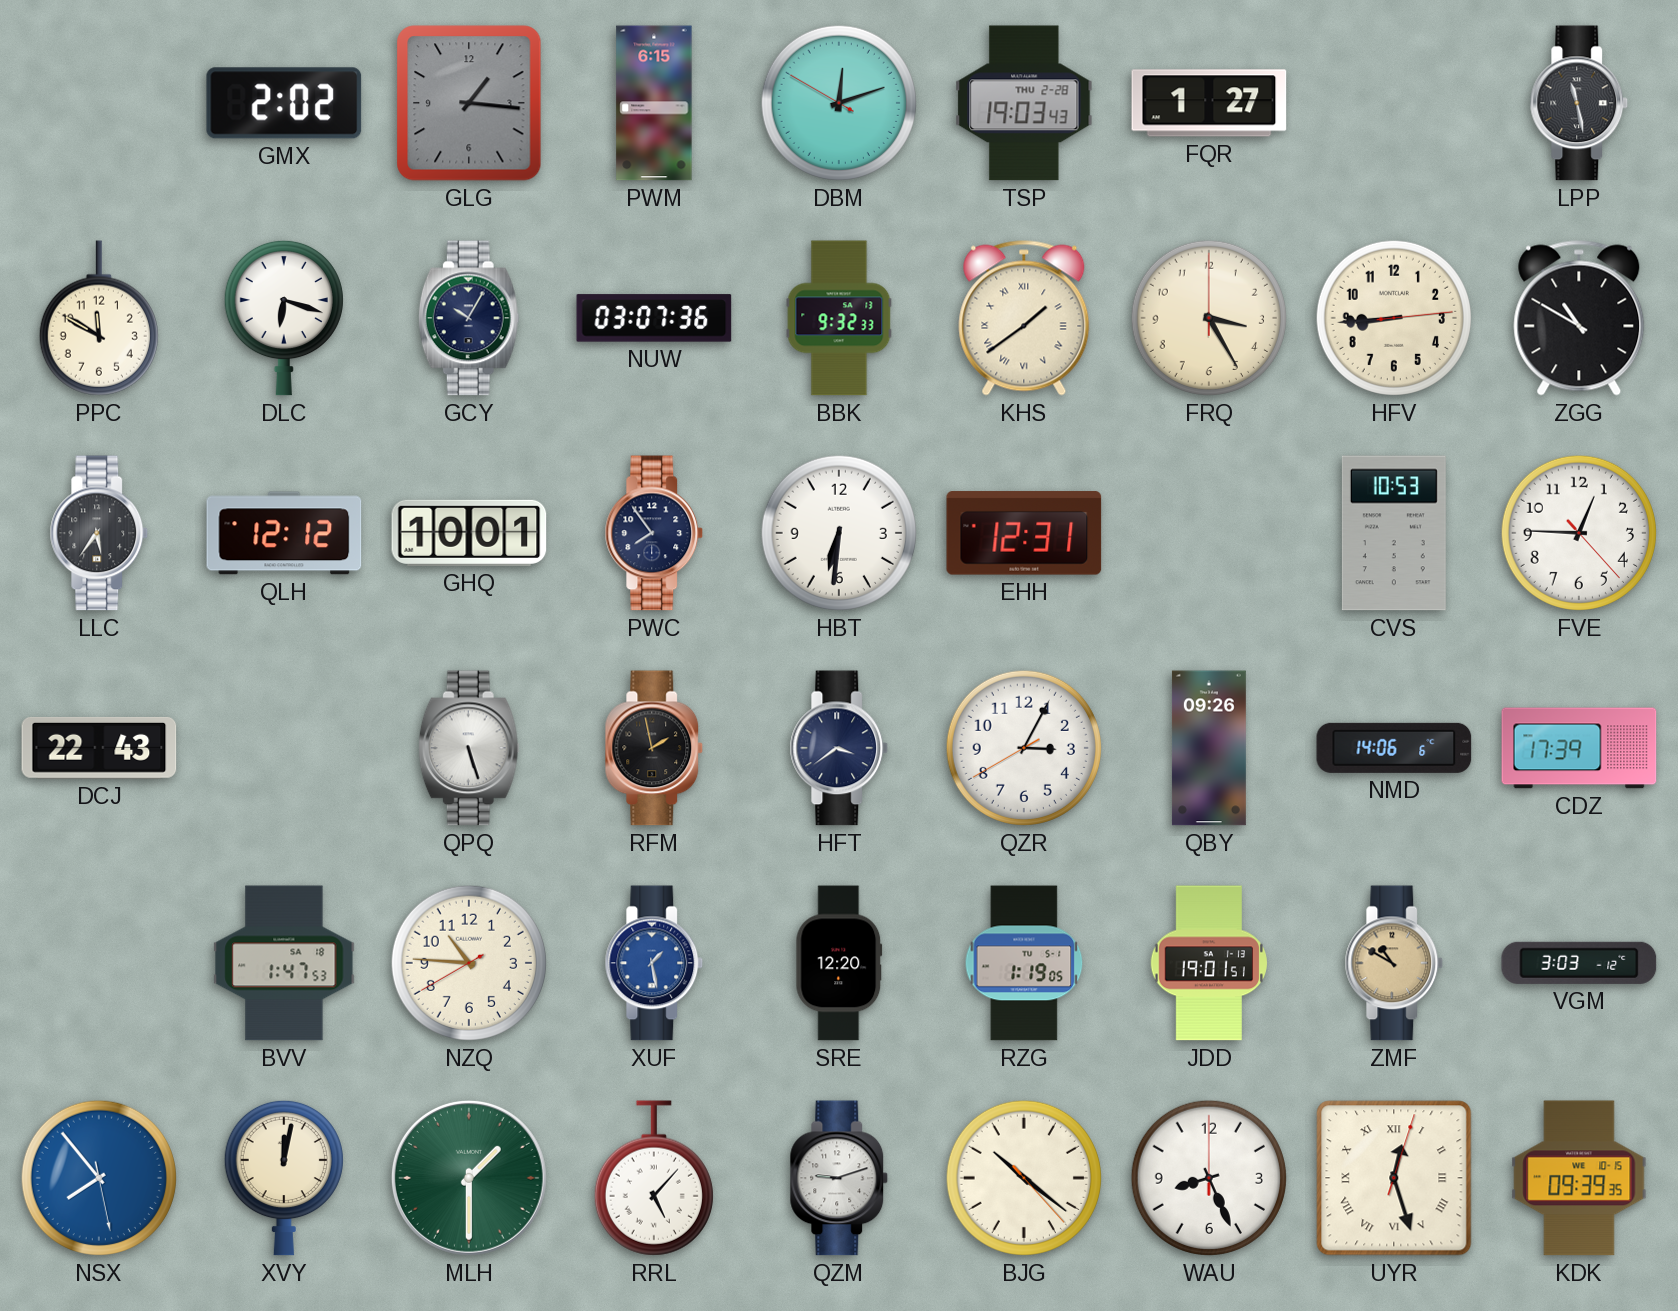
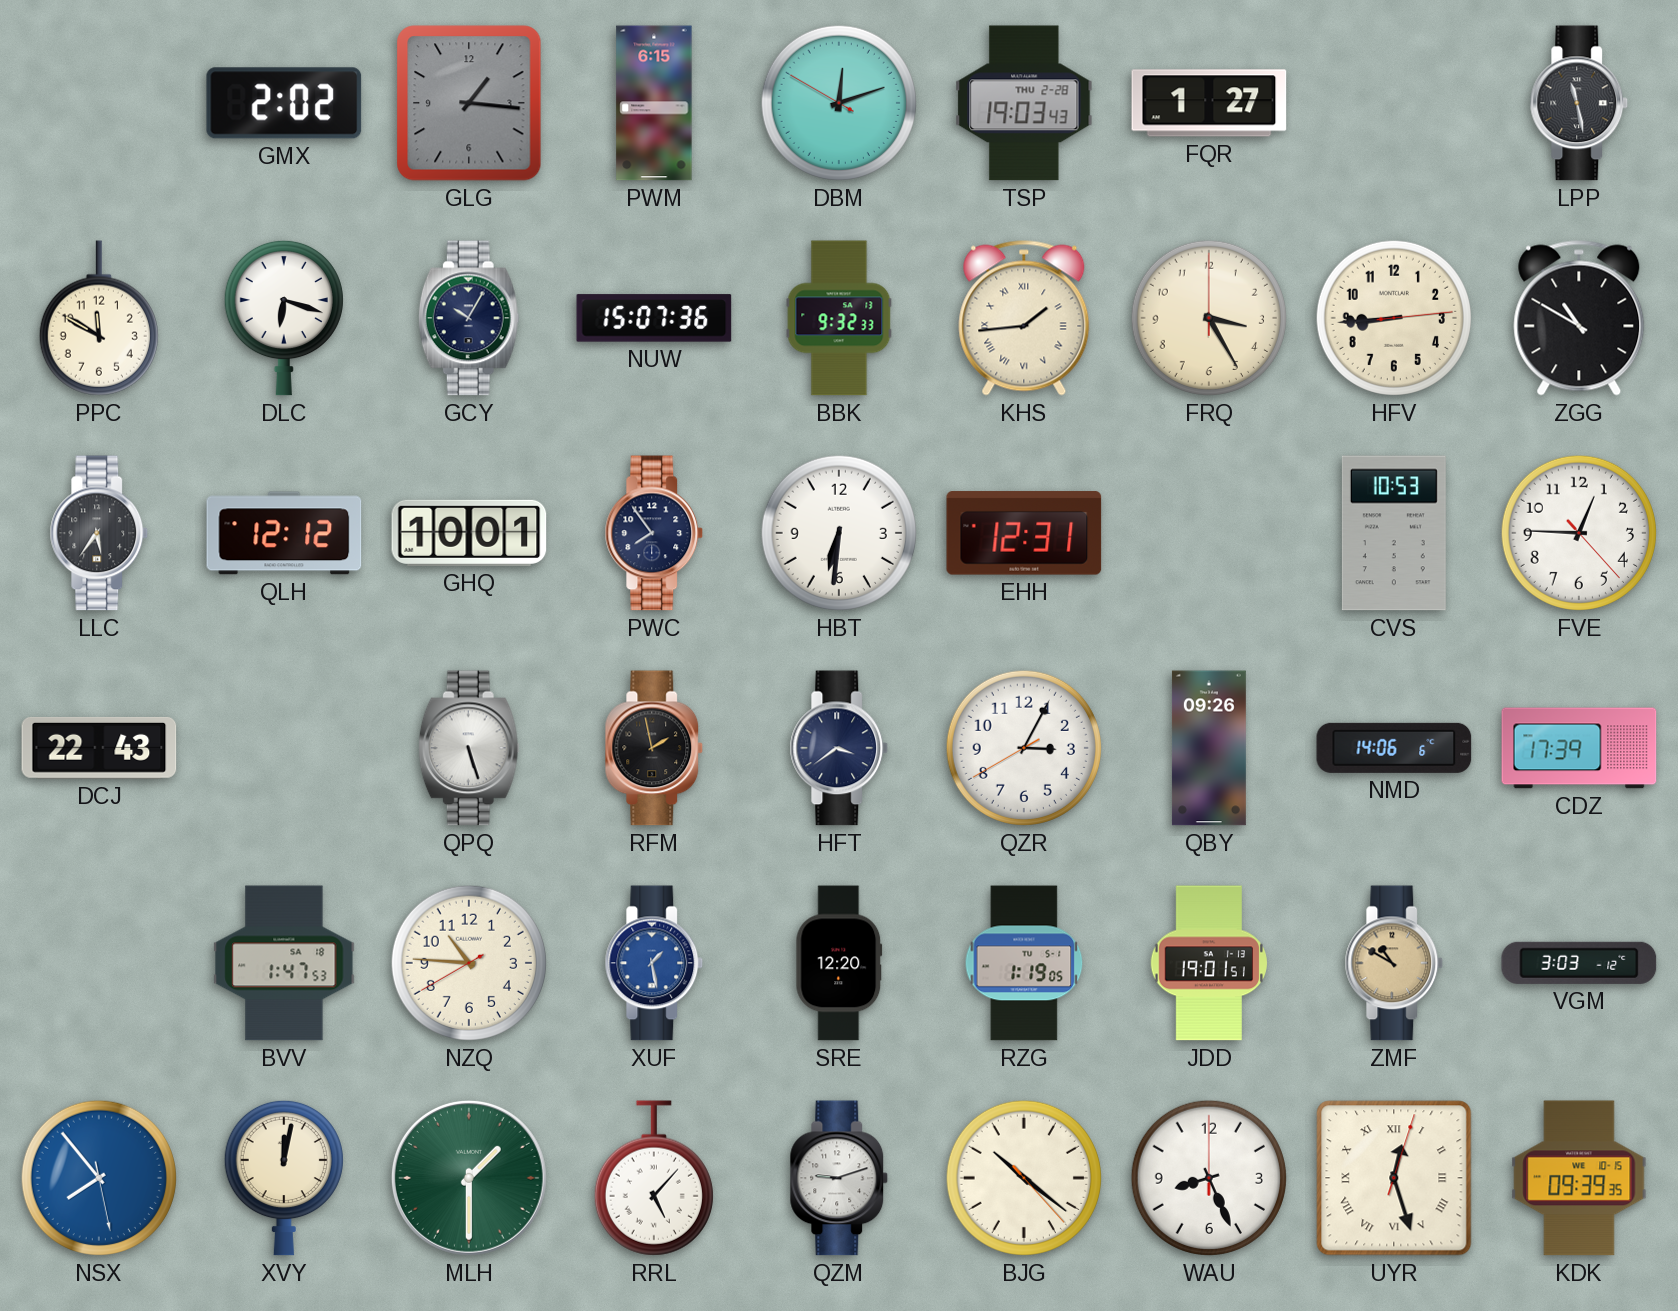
NUW: 03:07 -> 15:07
KHS: 1:39 -> 1:44
